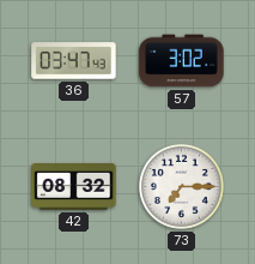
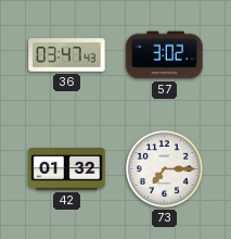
42: 08:32 -> 01:32
